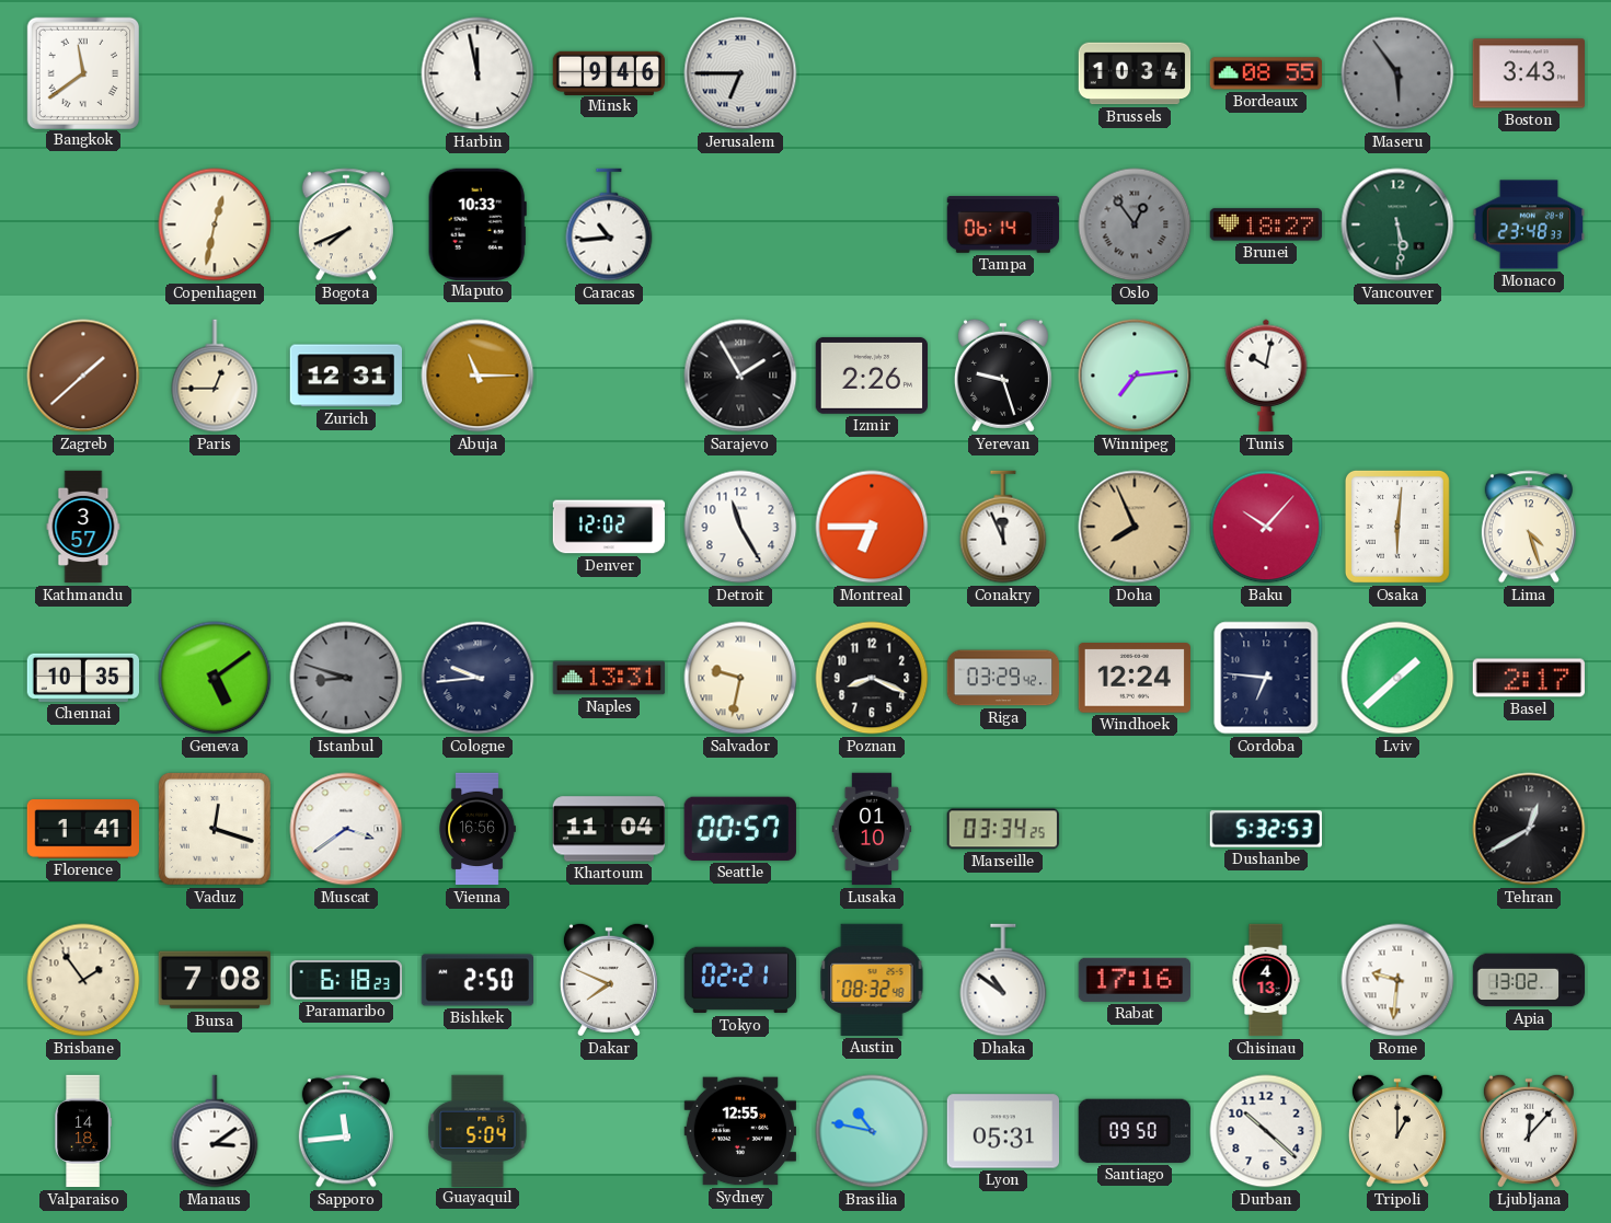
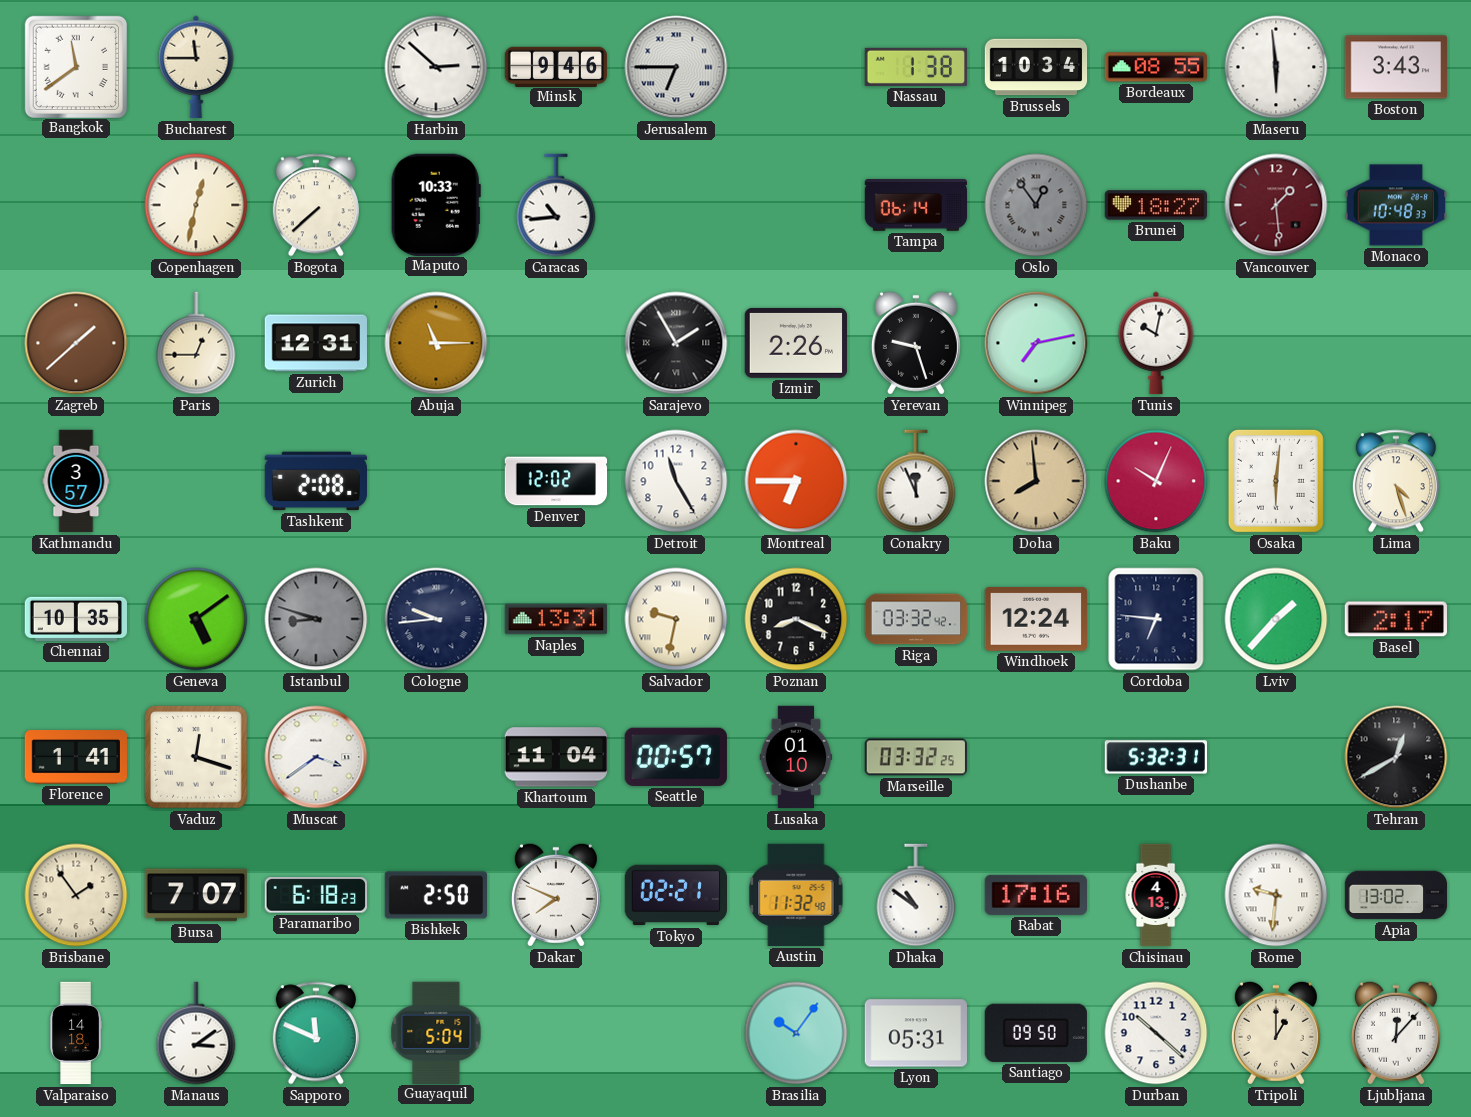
Bucharest: none -> 11:45
Harbin: 11:58 -> 2:52
Nassau: none -> 1:38
Maseru: 5:54 -> 5:59
Maseru dial: grey -> white
Bogota: 7:41 -> 7:38
Vancouver: 5:29 -> 1:29
Vancouver dial: green -> burgundy
Monaco: 23:48 -> 10:48
Winnipeg: 7:14 -> 7:13
Tashkent: none -> 2:08
Doha: 7:56 -> 7:59
Baku: 10:07 -> 10:04
Riga: 03:29 -> 03:32
Lviv: 1:38 -> 1:37
Vienna: 16:56 -> none
Marseille: 03:34 -> 03:32
Dushanbe: 5:32:53 -> 5:32:31
Bursa: 7:08 -> 7:07
Austin: 08:32 -> 11:32
Sapporo: 11:44 -> 11:49
Sydney: 12:55 -> none
Brasilia: 10:47 -> 10:06
